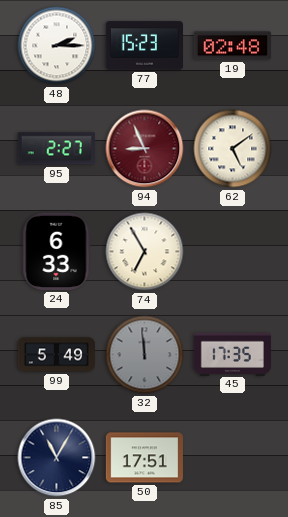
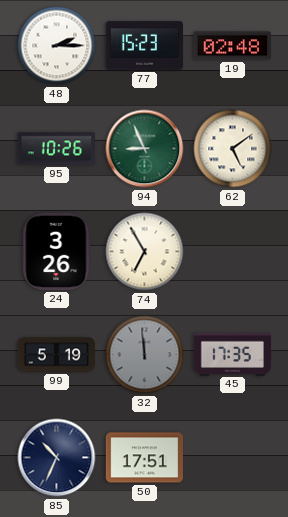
95: 2:27 -> 10:26
94 dial: burgundy -> green
24: 6:33 -> 3:26
99: 5:49 -> 5:19
85: 11:05 -> 10:34
